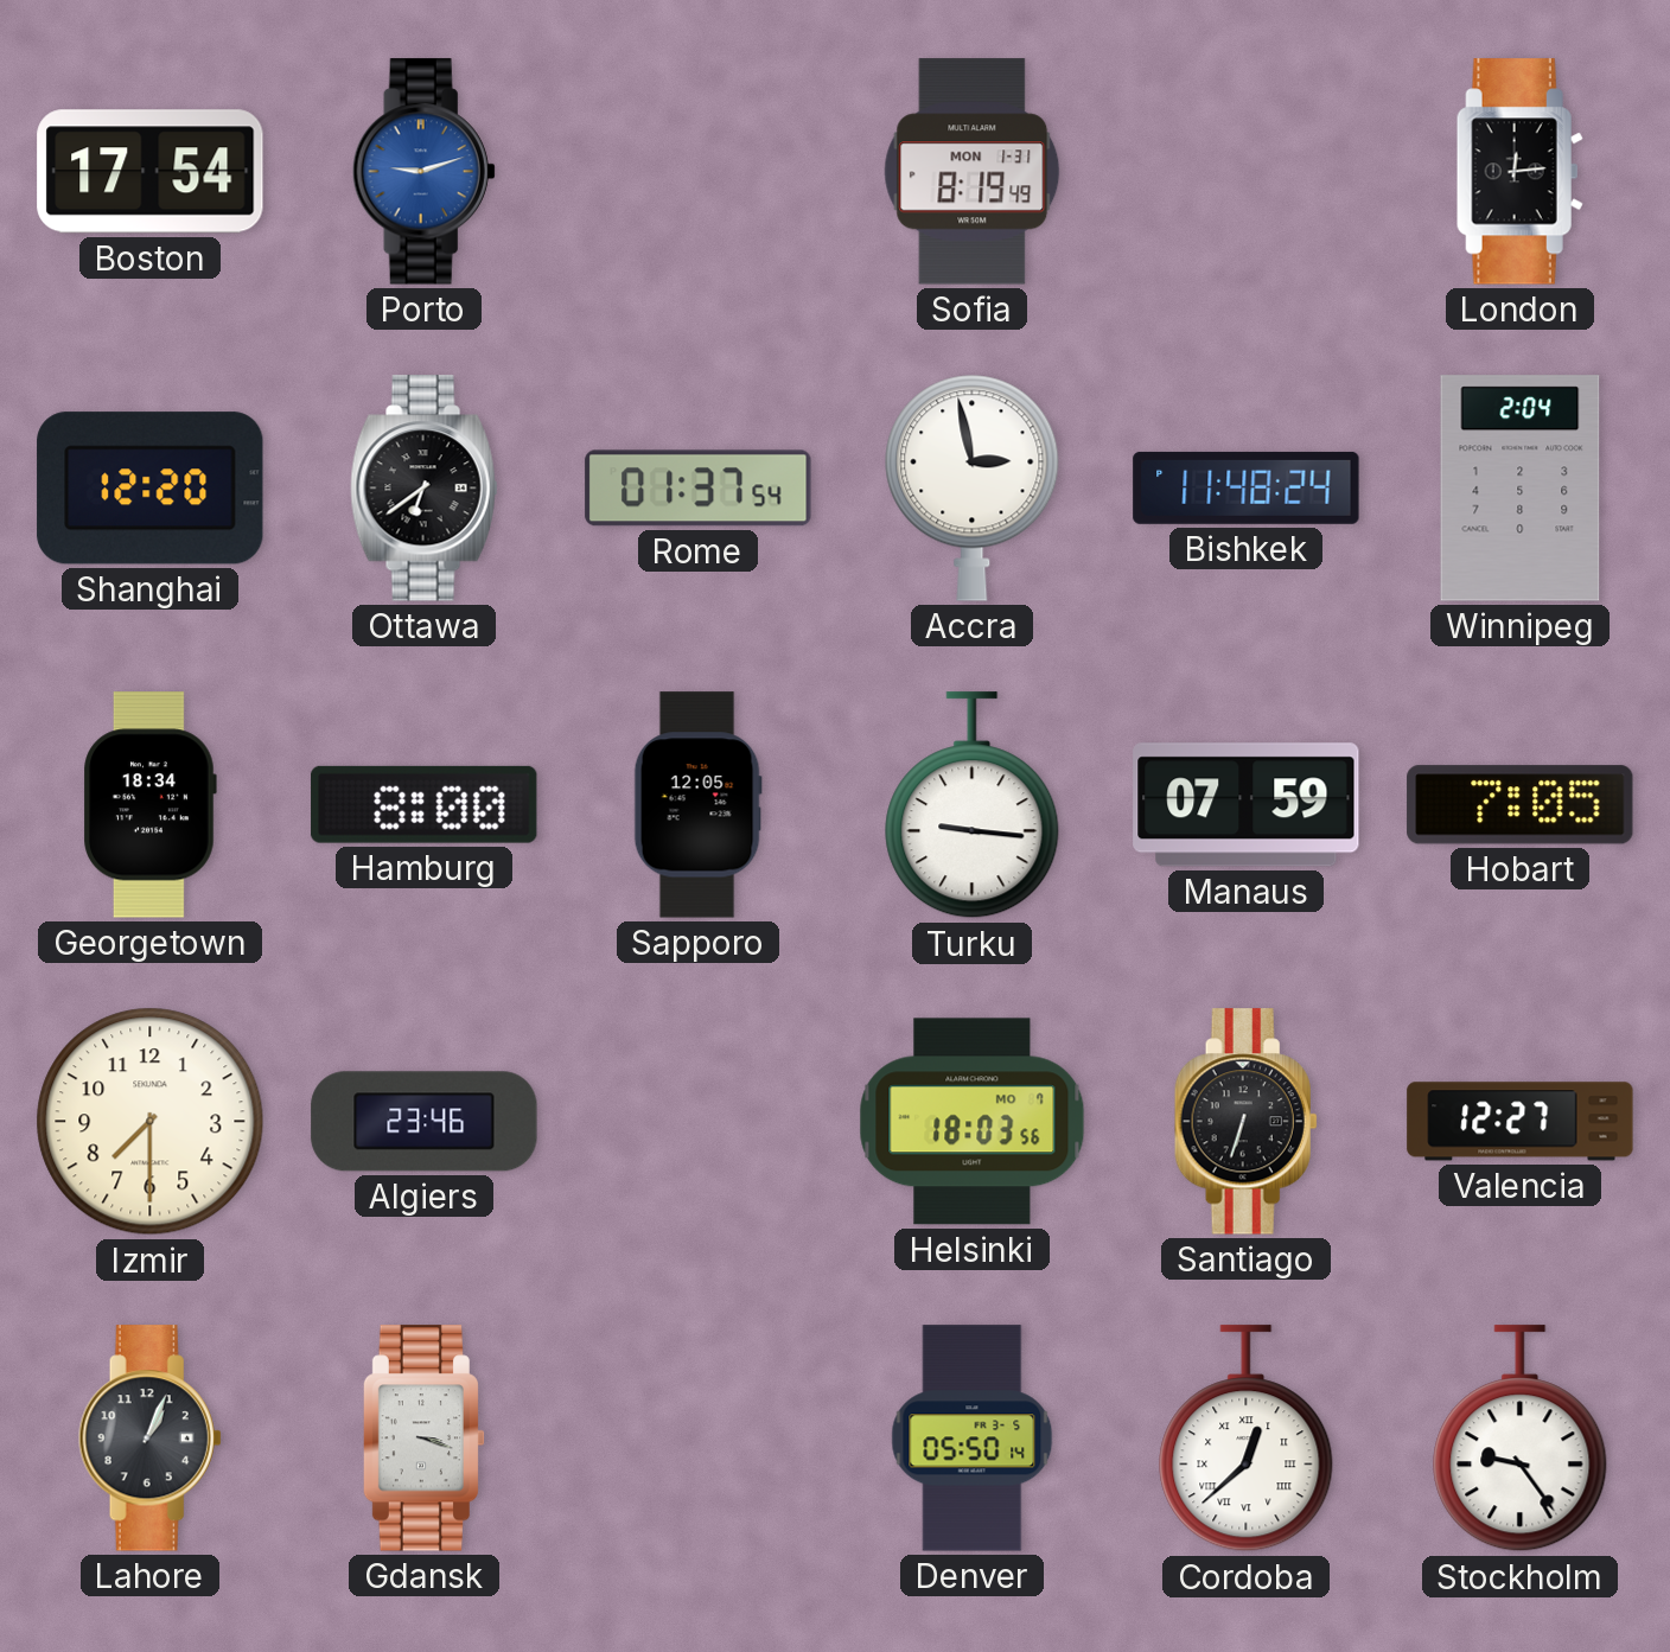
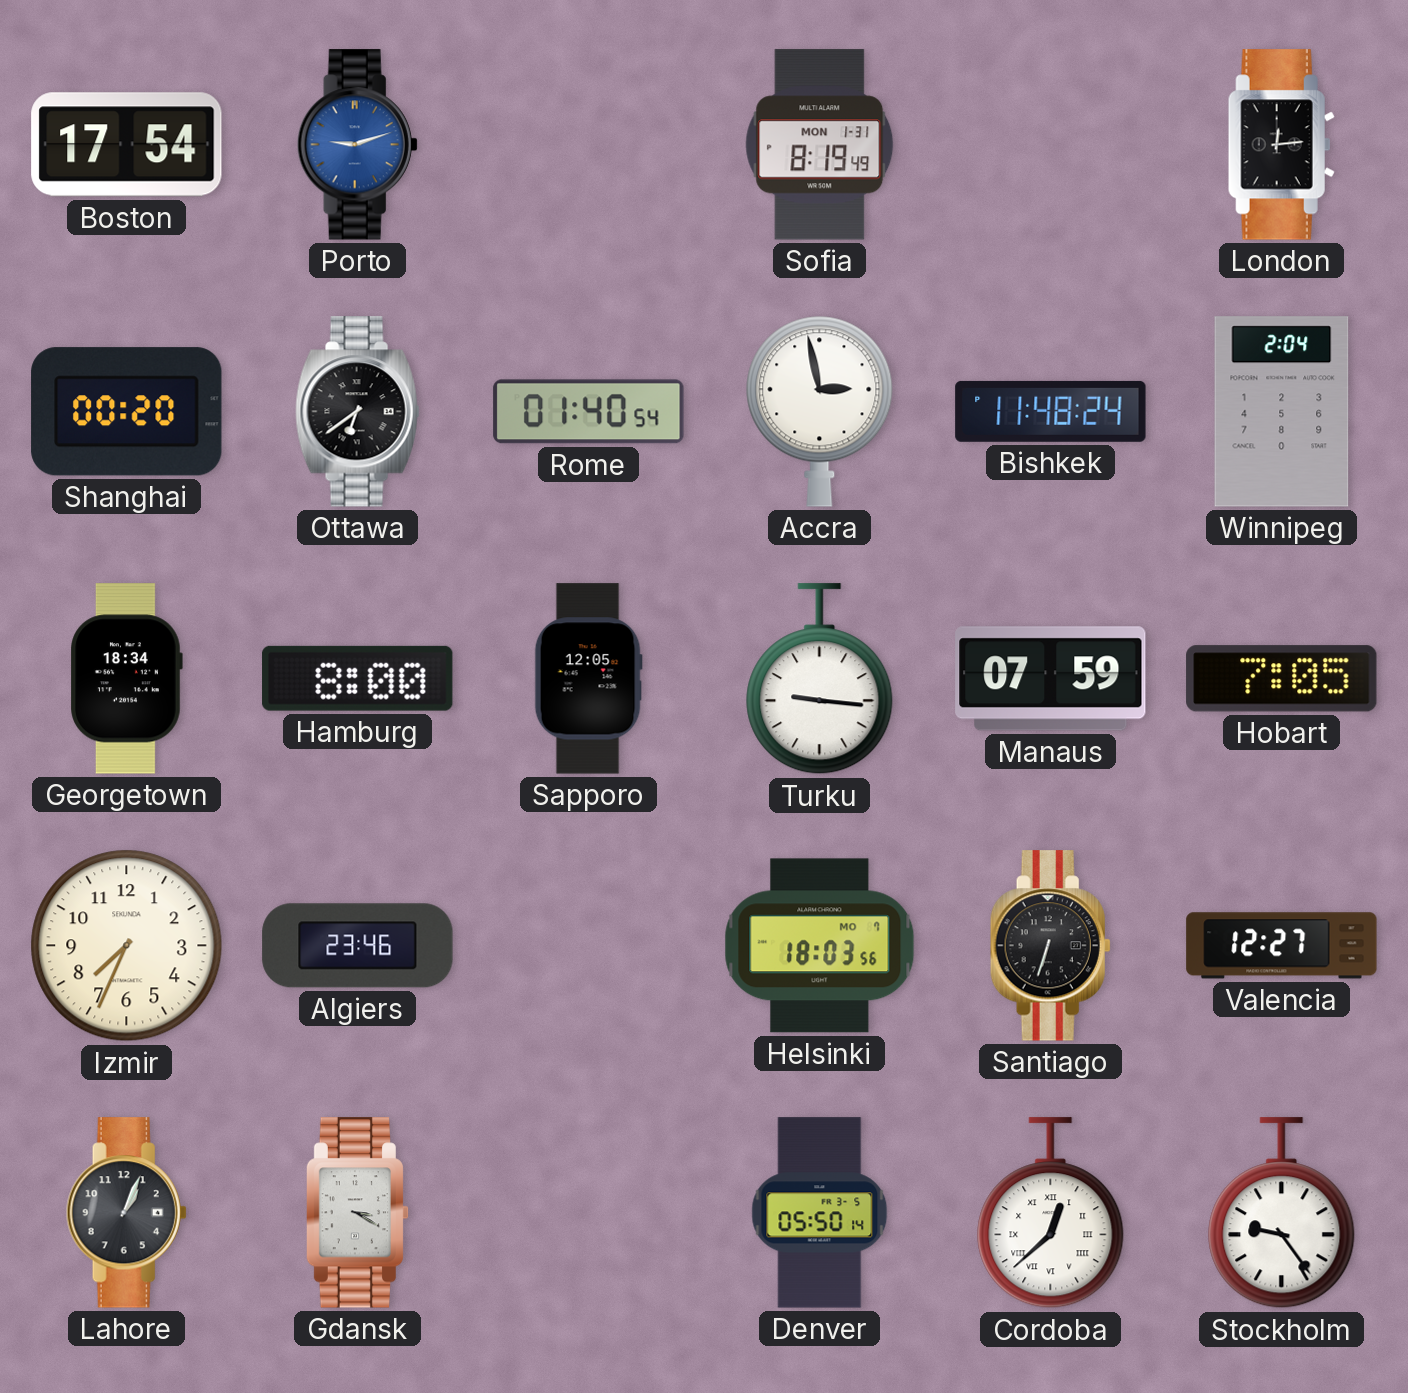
Shanghai: 12:20 -> 00:20
Rome: 01:37 -> 01:40
Izmir: 7:30 -> 7:34
Gdansk: 3:18 -> 3:20
